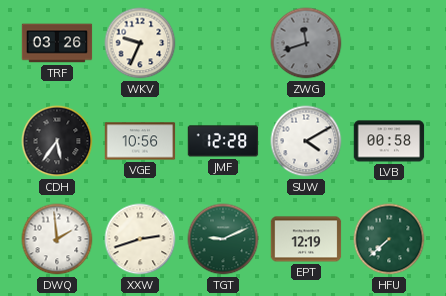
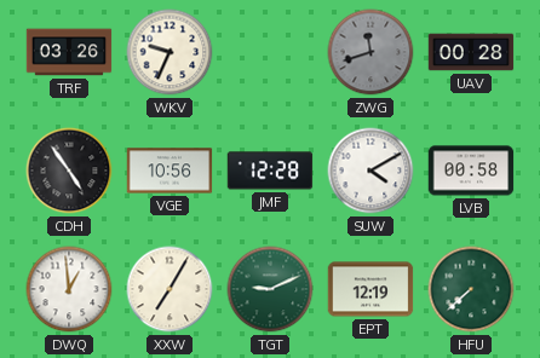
UAV: none -> 00:28
CDH: 5:36 -> 4:54
DWQ: 1:59 -> 12:59
XXW: 2:42 -> 7:05
